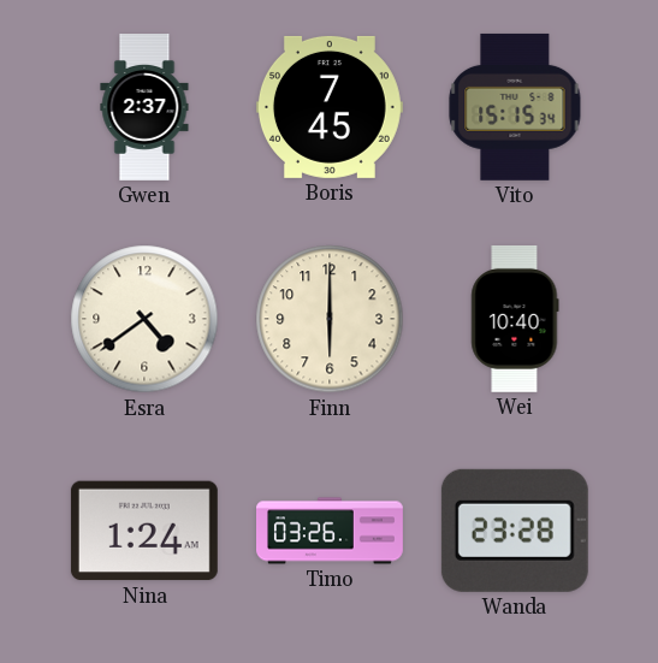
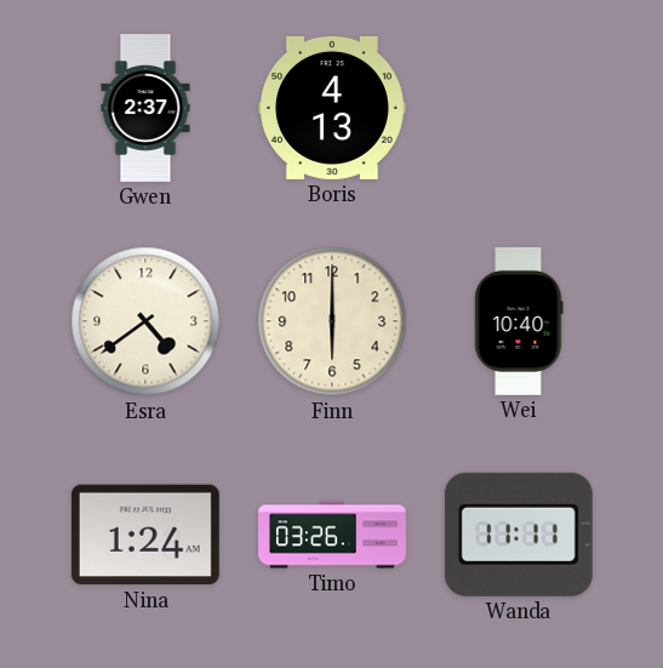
Boris: 7:45 -> 4:13
Vito: 15:15 -> none
Wanda: 23:28 -> 11:11
